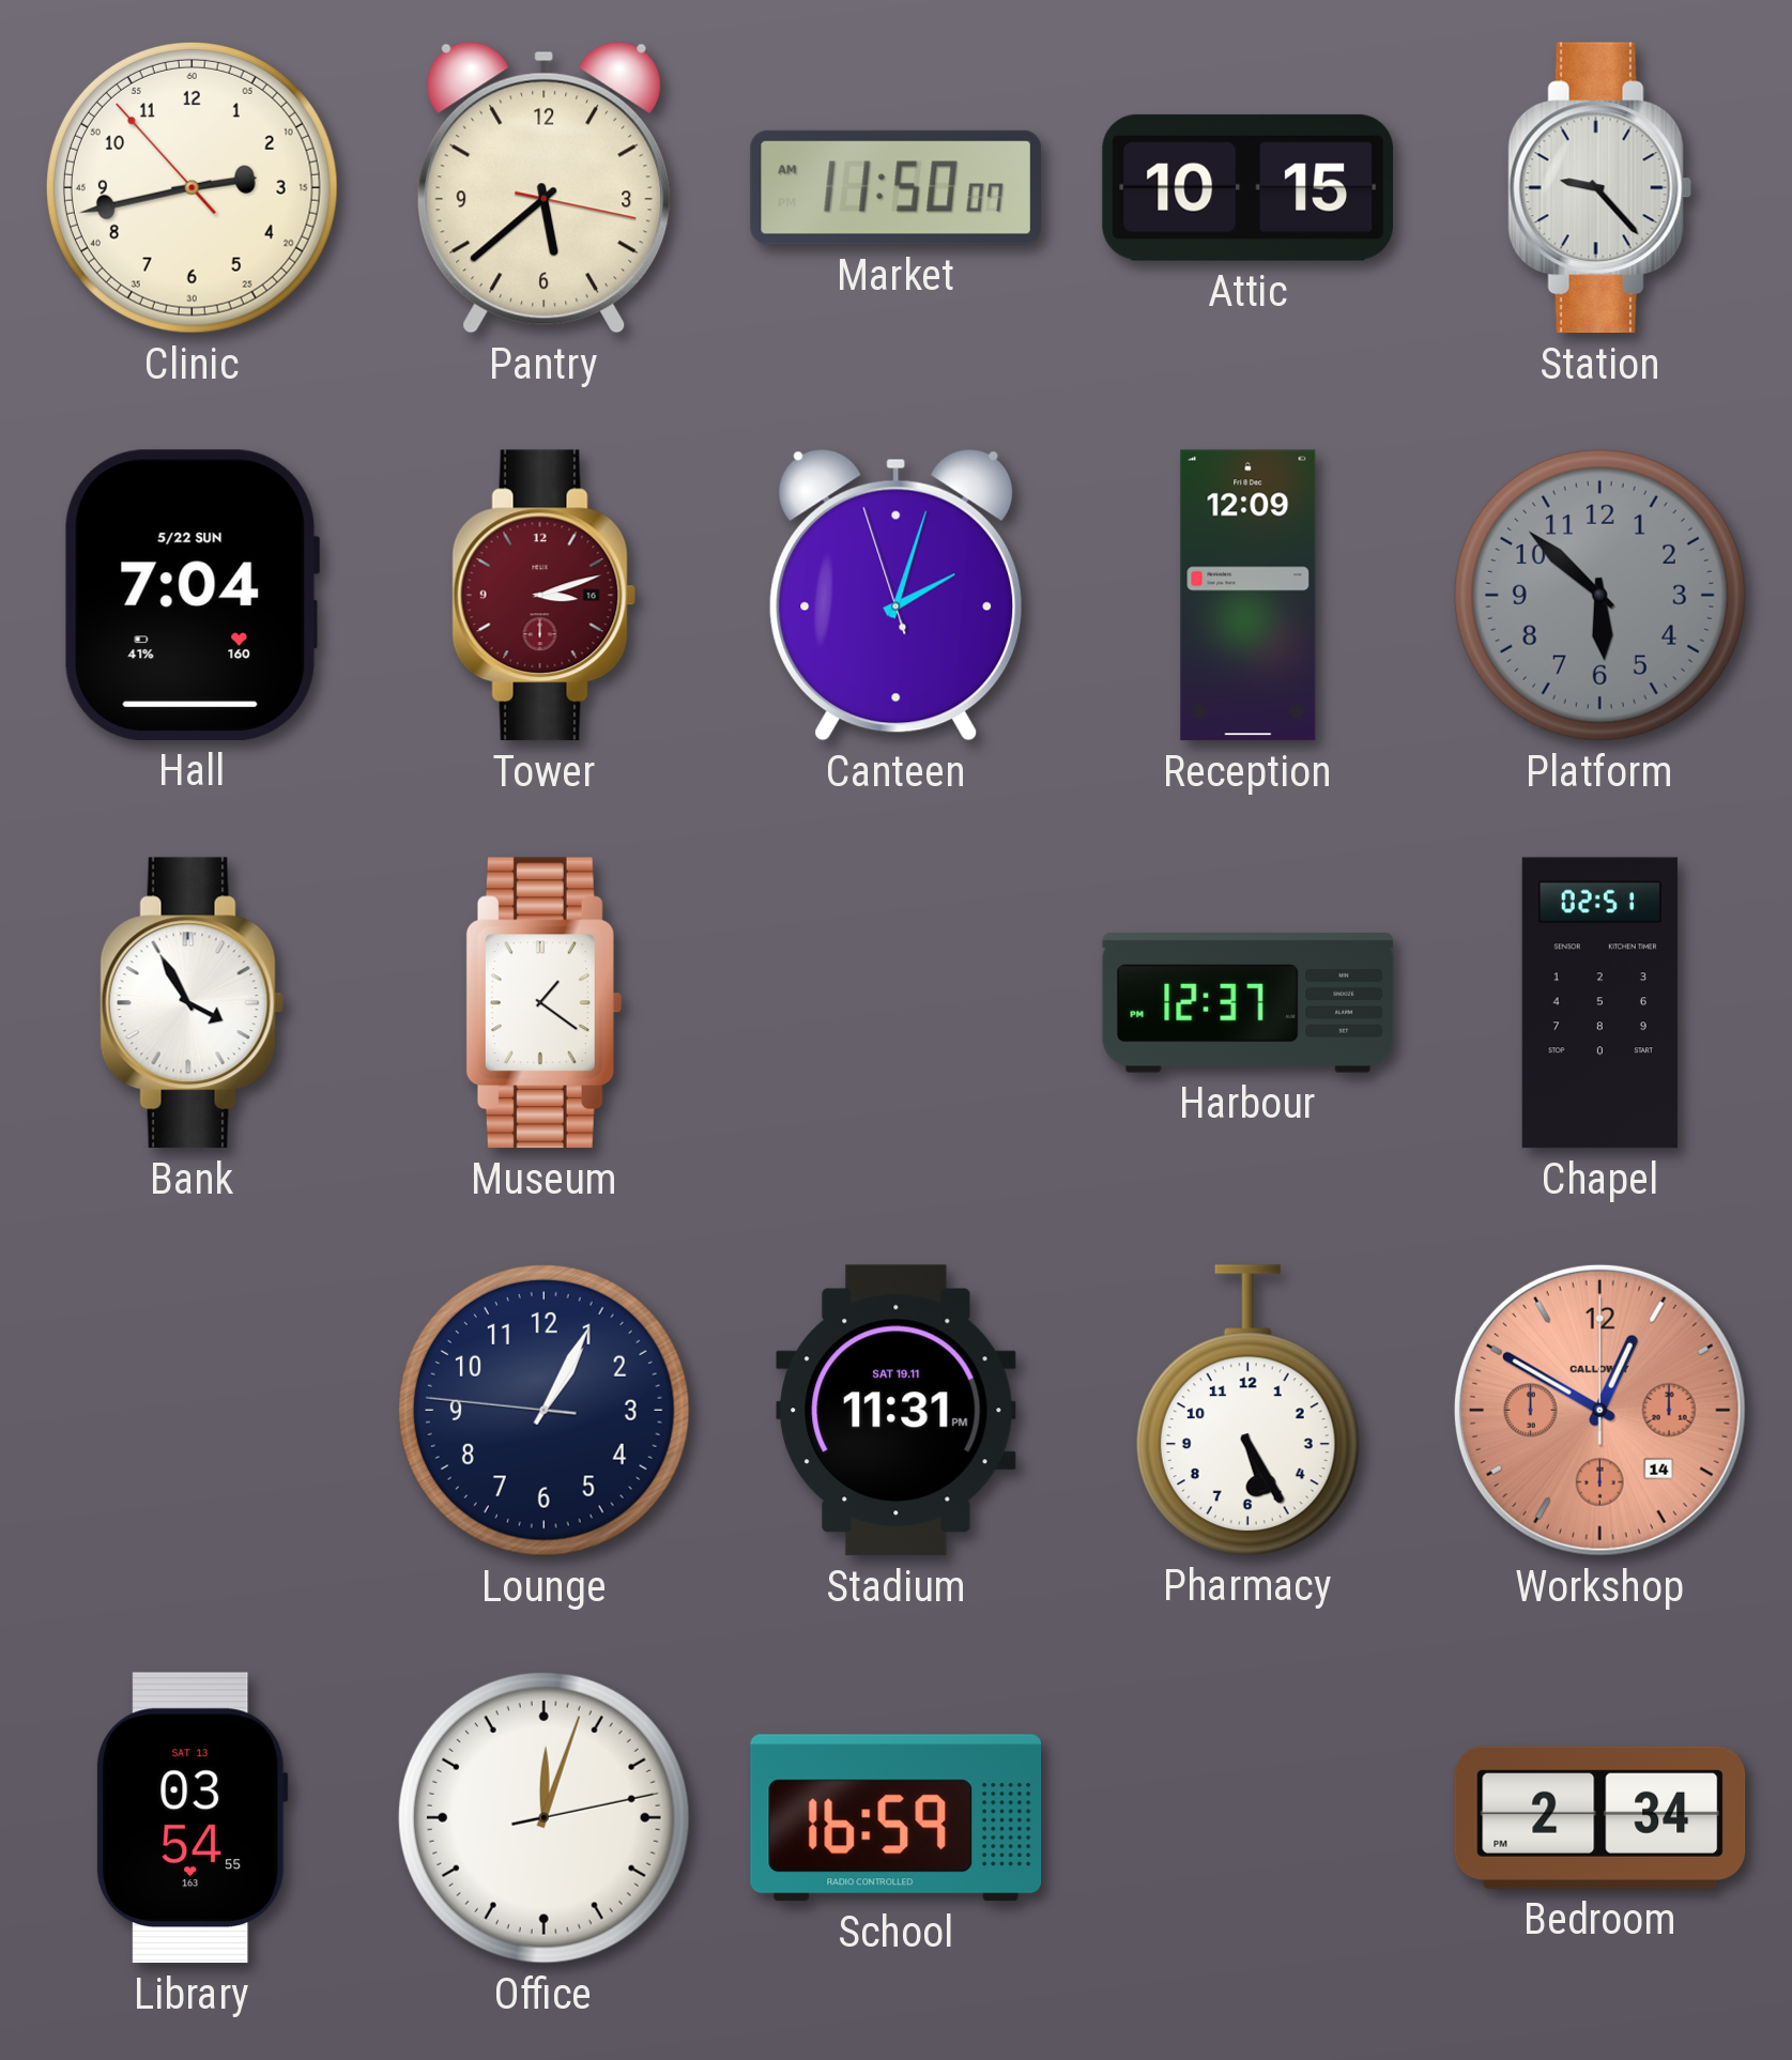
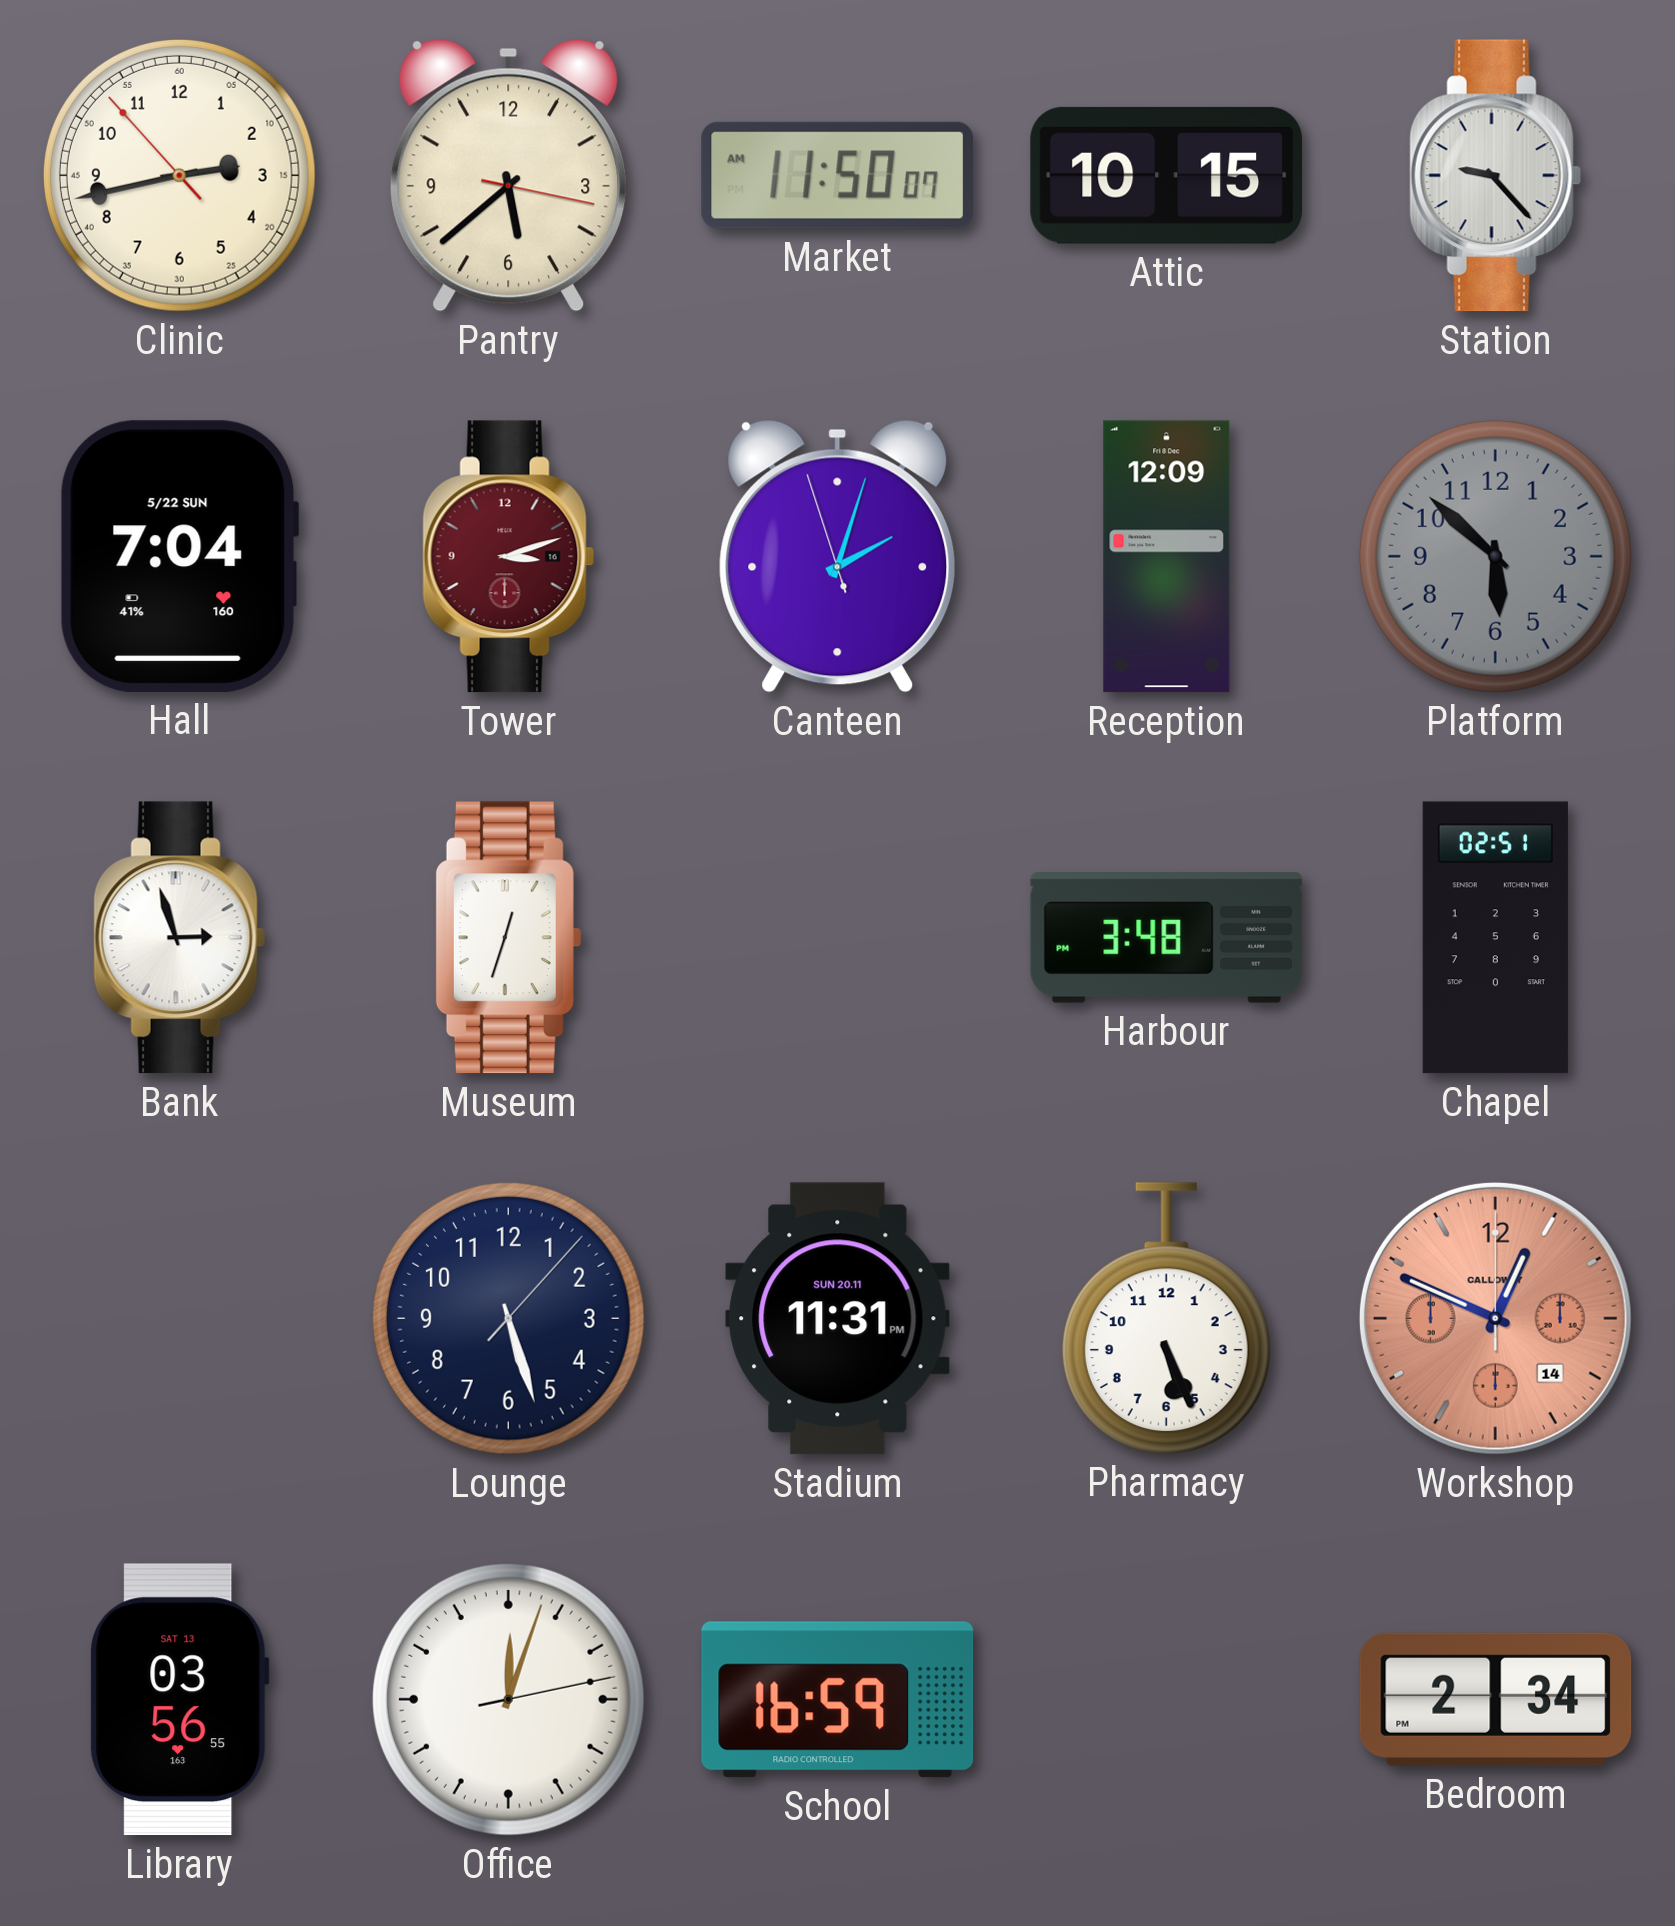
Bank: 3:55 -> 2:57
Museum: 1:21 -> 12:33
Harbour: 12:37 -> 3:48
Lounge: 1:04 -> 5:27
Stadium date: SAT 19.11 -> SUN 20.11
Pharmacy: 5:25 -> 5:26
Workshop: 12:50 -> 12:49
Library: 03:54 -> 03:56
